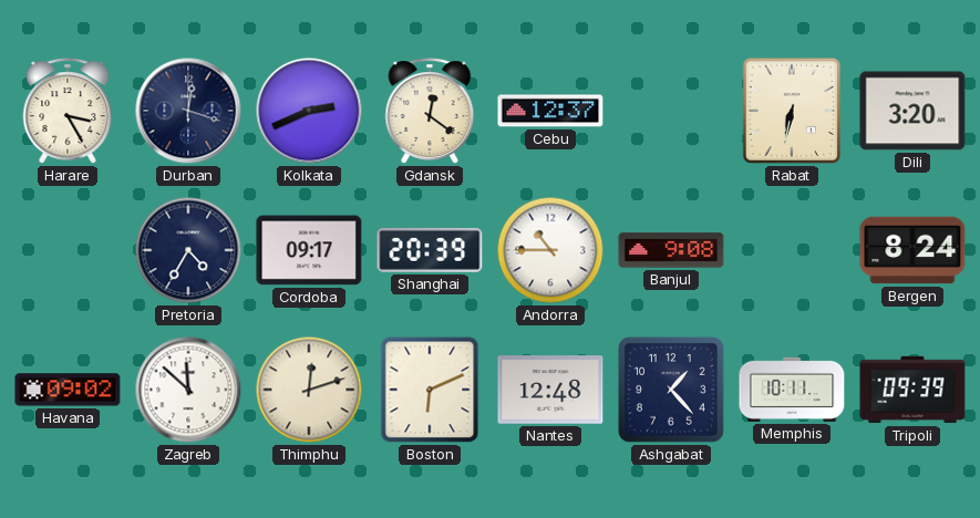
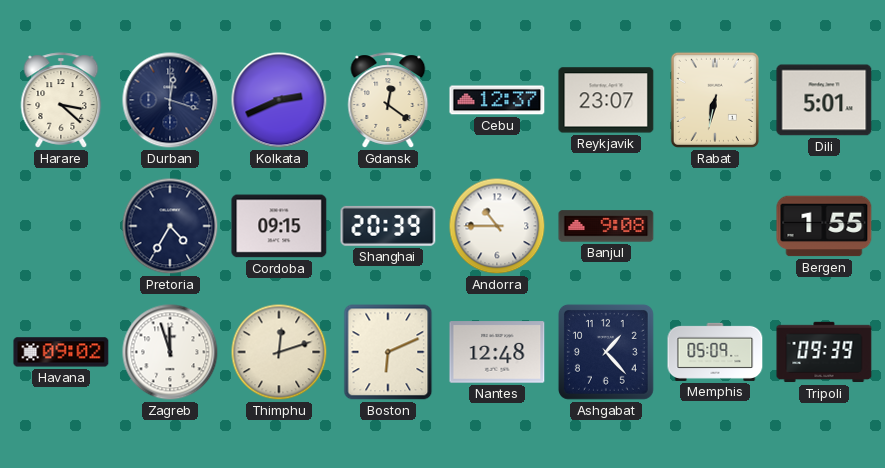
Harare: 3:25 -> 3:22
Reykjavik: none -> 23:07
Dili: 3:20 -> 5:01
Cordoba: 09:17 -> 09:15
Bergen: 8:24 -> 1:55
Zagreb: 11:52 -> 11:57
Memphis: 10:11 -> 05:09
